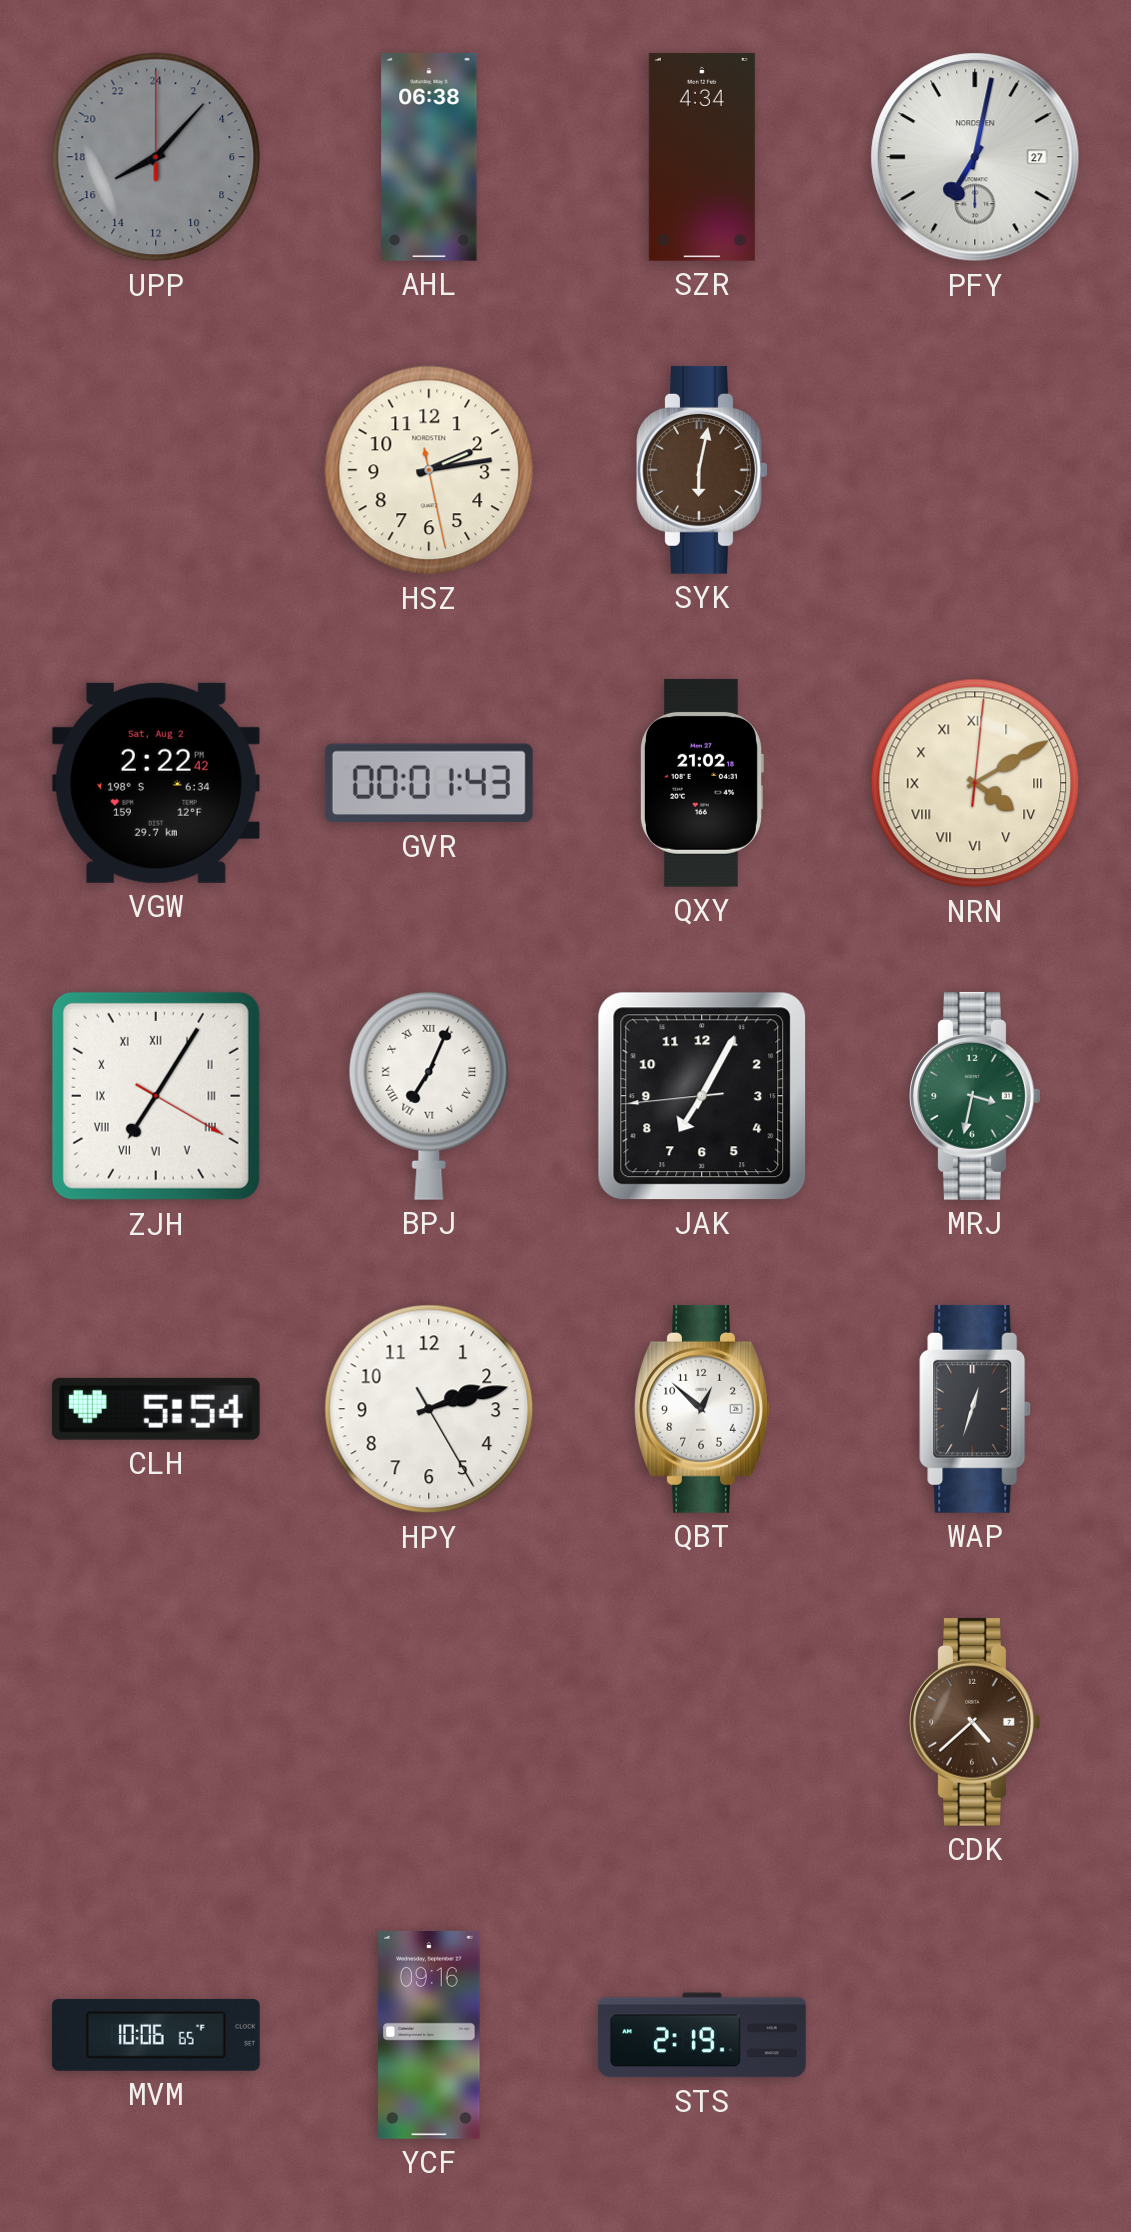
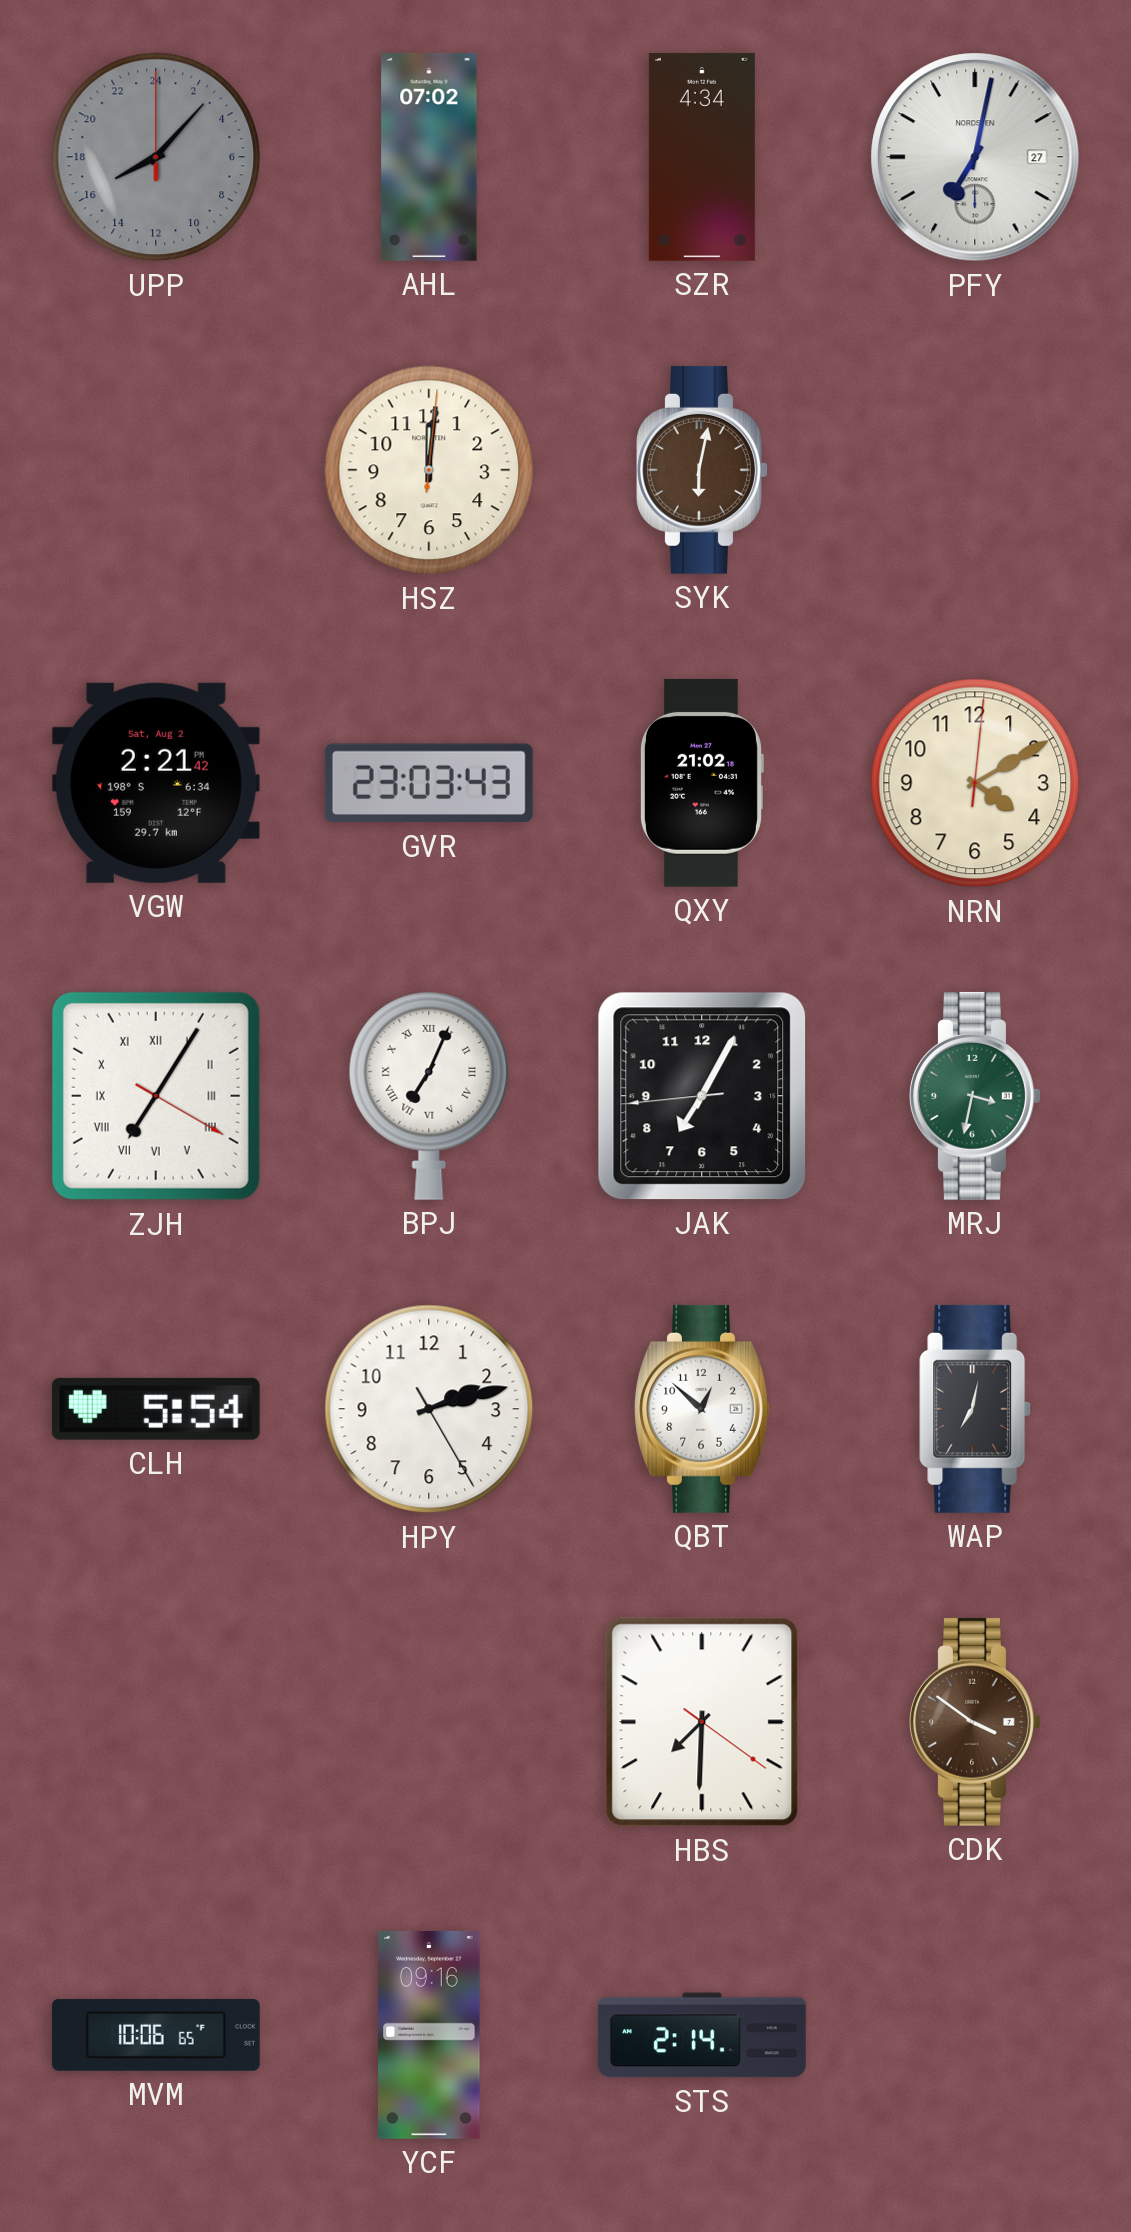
AHL: 06:38 -> 07:02
HSZ: 2:13 -> 12:01
VGW: 2:22 -> 2:21
GVR: 00:01 -> 23:03
NRN numerals: Roman -> Arabic
WAP: 12:33 -> 7:02
HBS: none -> 7:30
CDK: 4:38 -> 3:51
STS: 2:19 -> 2:14
